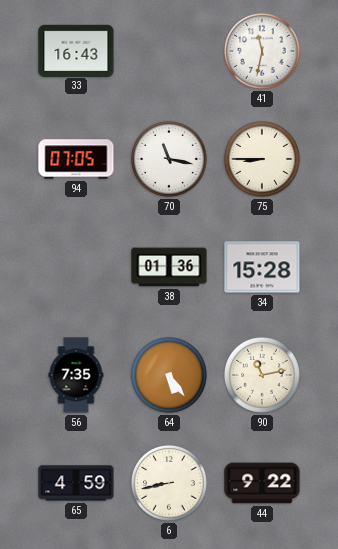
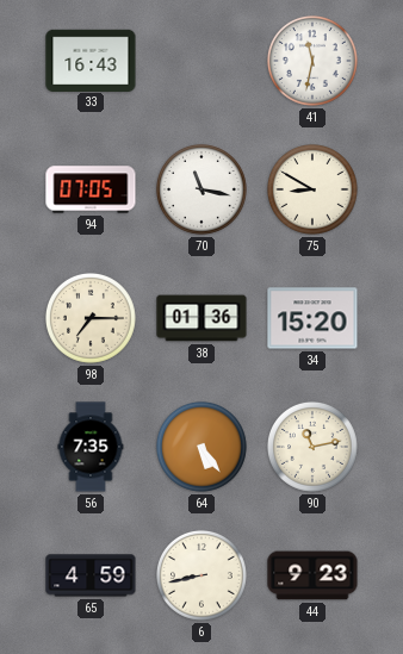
75: 8:45 -> 8:50
98: none -> 7:15
34: 15:28 -> 15:20
44: 9:22 -> 9:23
